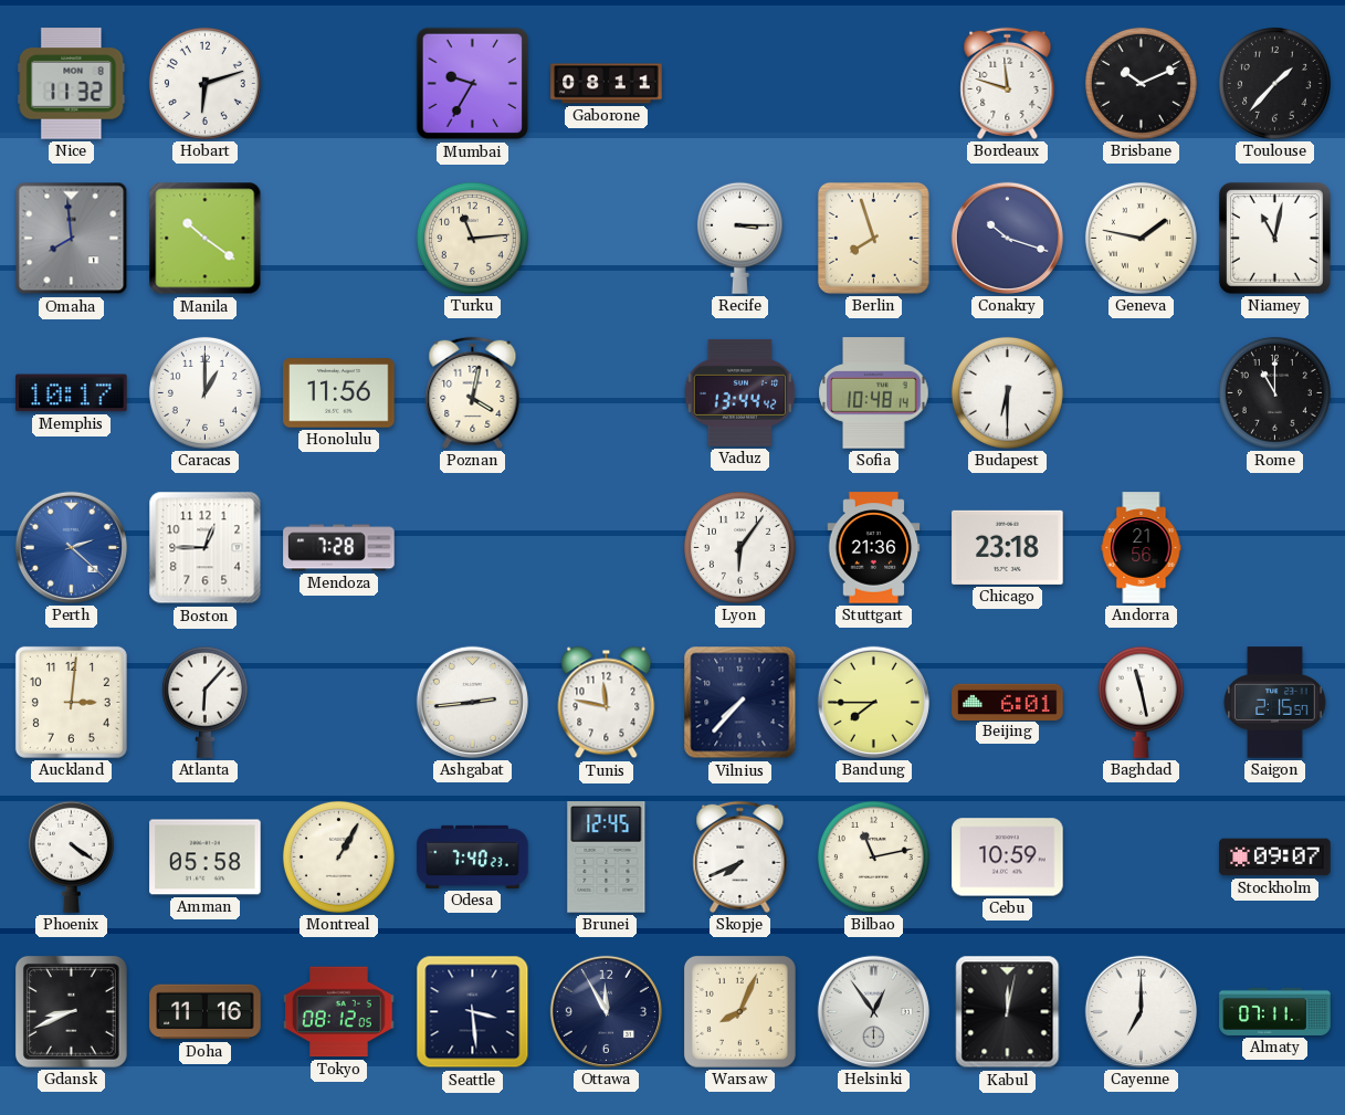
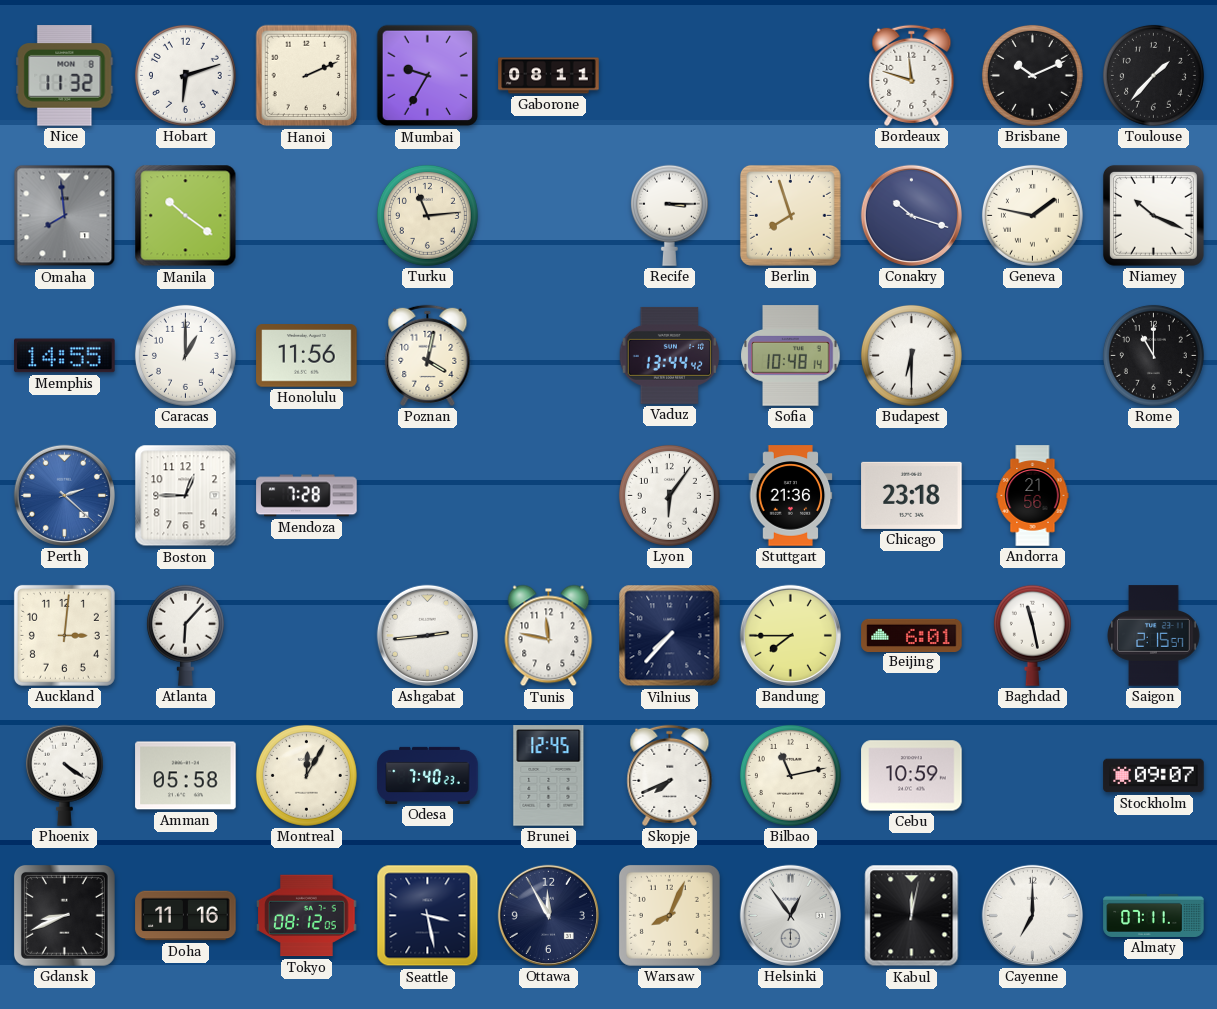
Hanoi: none -> 2:11
Niamey: 11:02 -> 10:19
Memphis: 10:17 -> 14:55
Montreal: 1:05 -> 12:05
Seattle: 3:29 -> 3:28
